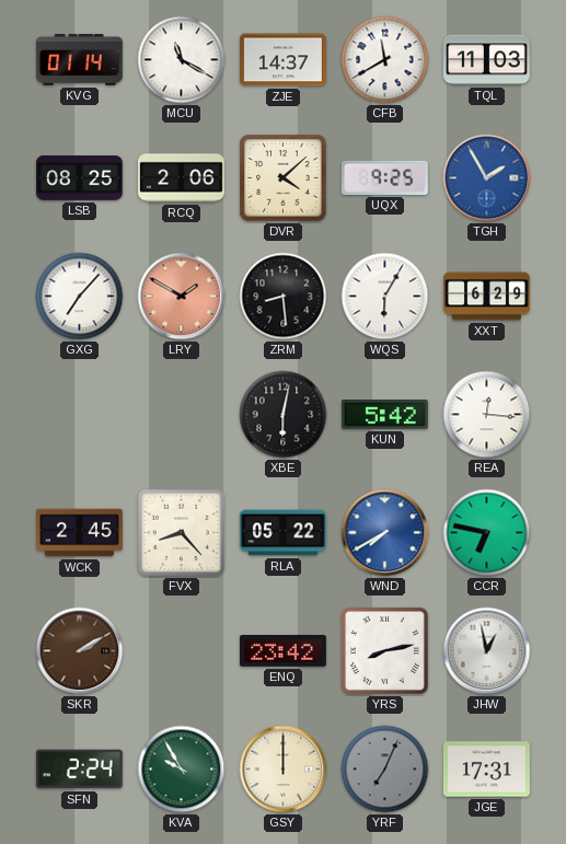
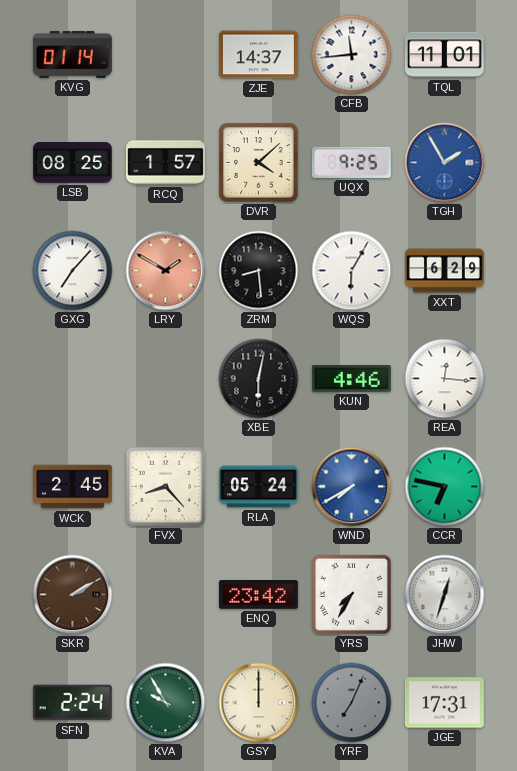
MCU: 11:20 -> none
CFB: 11:40 -> 11:44
TQL: 11:03 -> 11:01
RCQ: 2:06 -> 1:57
KUN: 5:42 -> 4:46
RLA: 05:22 -> 05:24
YRS: 8:13 -> 7:35
JHW: 12:58 -> 12:33
